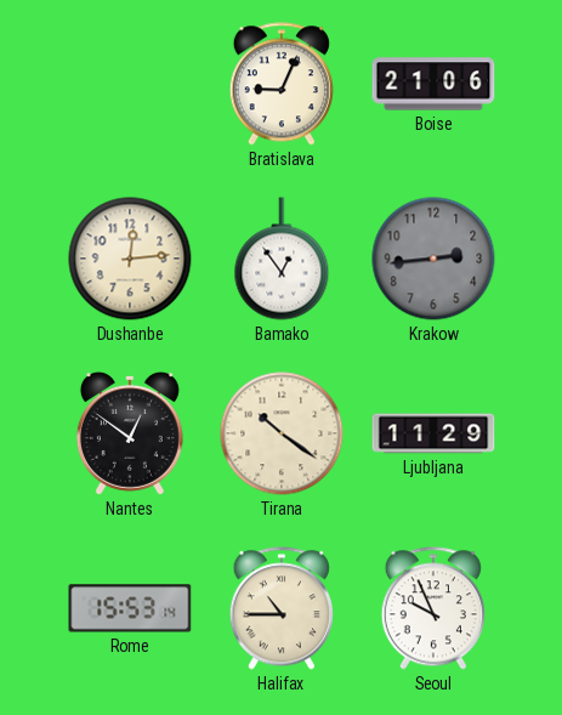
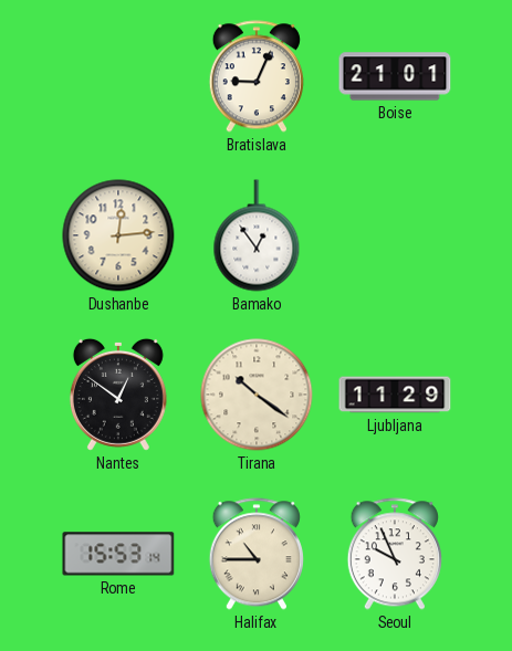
Boise: 21:06 -> 21:01
Krakow: 2:44 -> none
